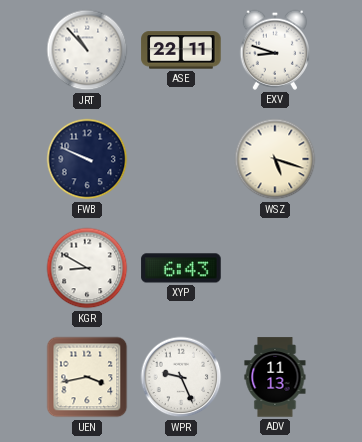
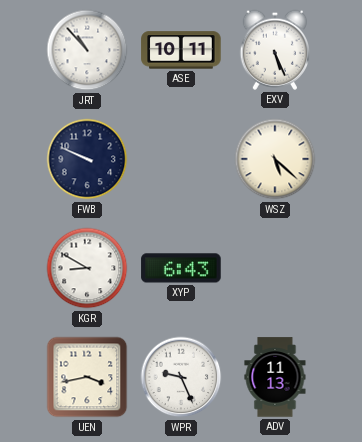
ASE: 22:11 -> 10:11
EXV: 8:48 -> 5:26
WSZ: 5:18 -> 5:22
